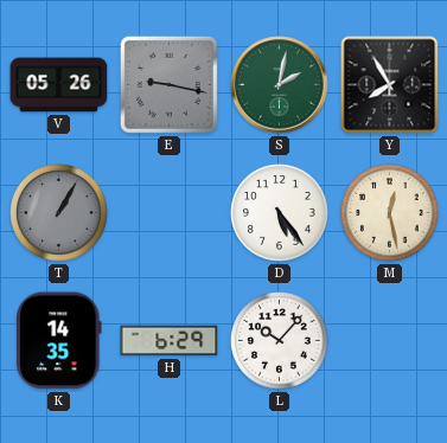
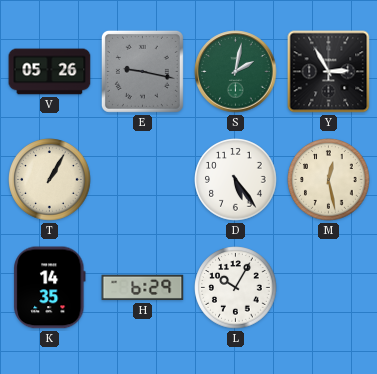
Y: 7:55 -> 2:55
T dial: grey -> cream
L: 10:07 -> 10:05
